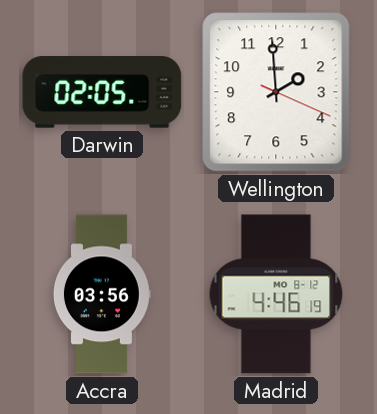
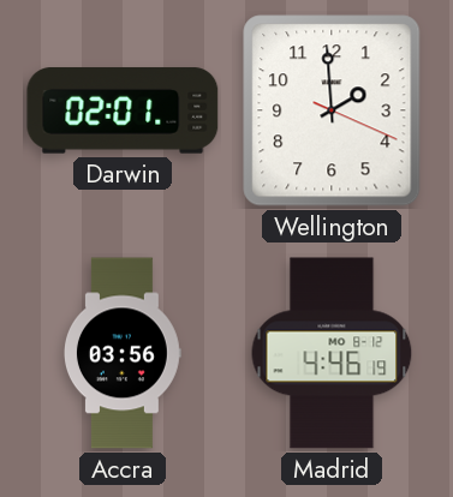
Darwin: 02:05 -> 02:01
